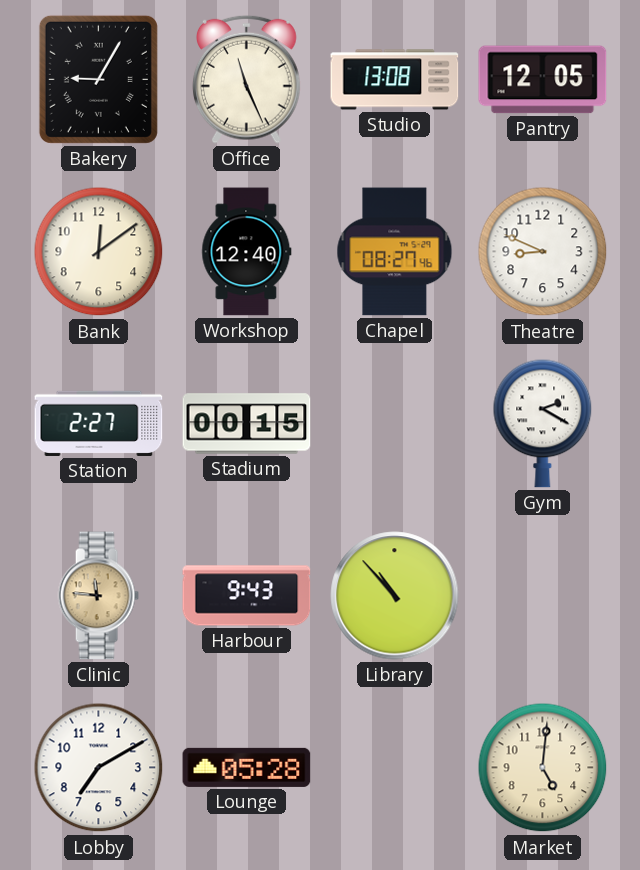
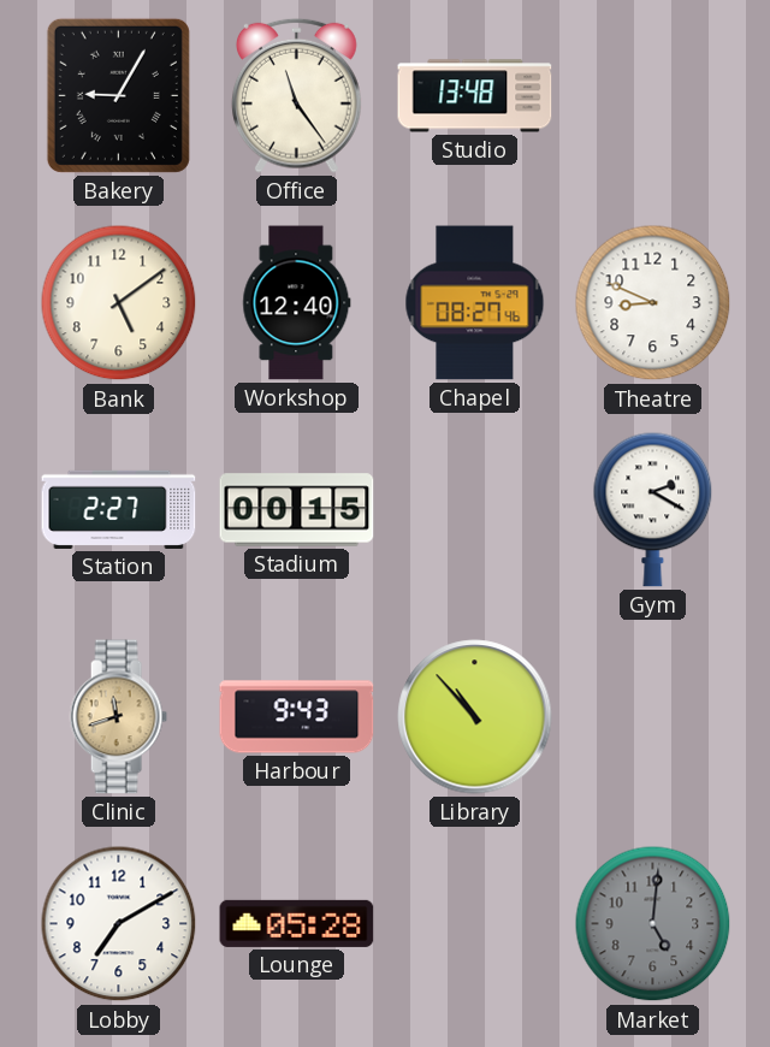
Office: 11:26 -> 11:24
Studio: 13:08 -> 13:48
Pantry: 12:05 -> none
Bank: 12:09 -> 5:09
Clinic: 11:46 -> 11:42
Market dial: cream -> grey
